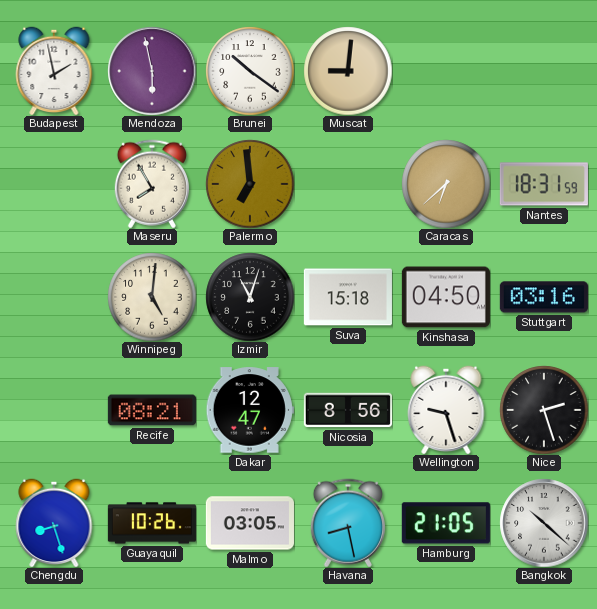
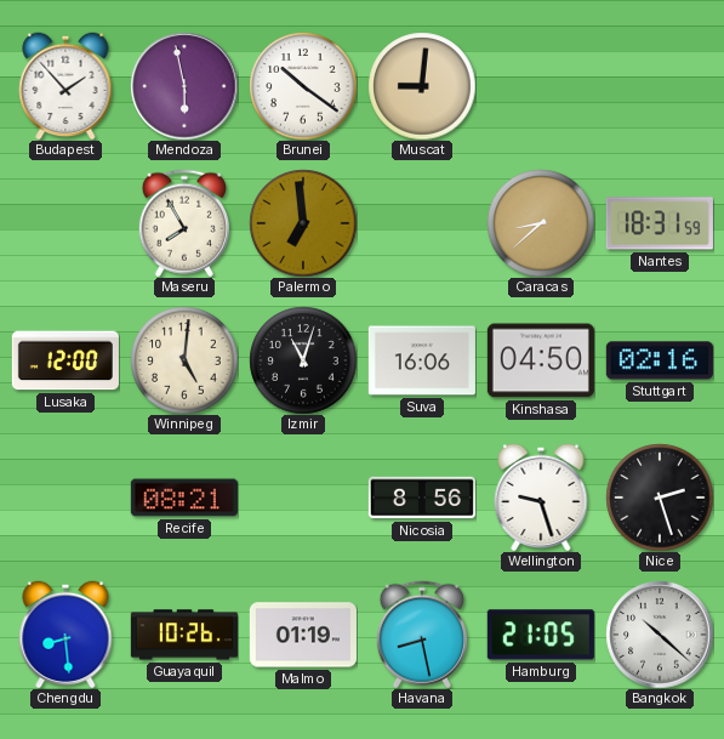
Budapest: 1:58 -> 1:53
Caracas: 6:38 -> 8:38
Lusaka: none -> 12:00
Suva: 15:18 -> 16:06
Stuttgart: 03:16 -> 02:16
Dakar: 12:47 -> none
Chengdu: 8:27 -> 8:29
Malmo: 03:05 -> 01:19
